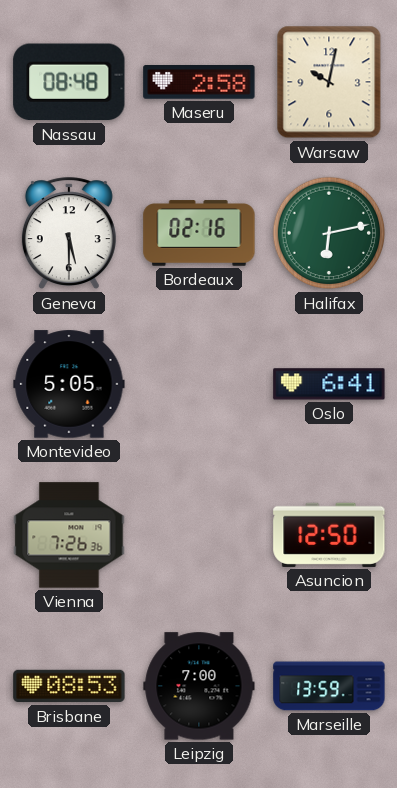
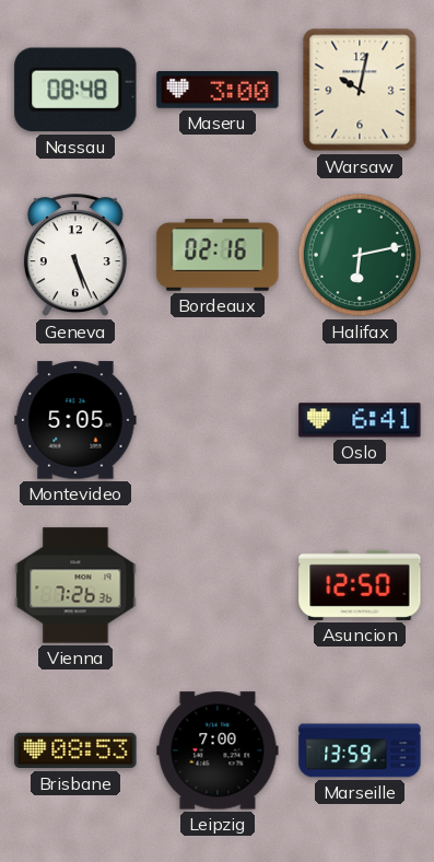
Maseru: 2:58 -> 3:00
Geneva: 5:30 -> 5:26
